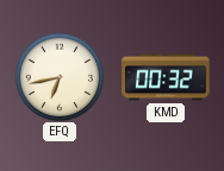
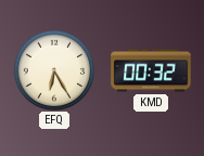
EFQ: 6:43 -> 6:25
